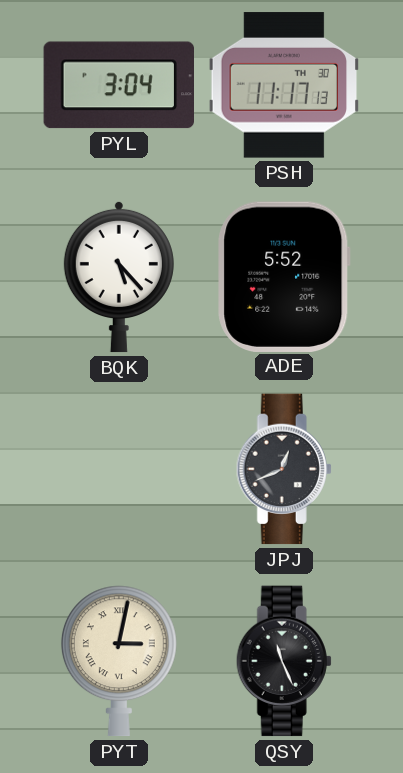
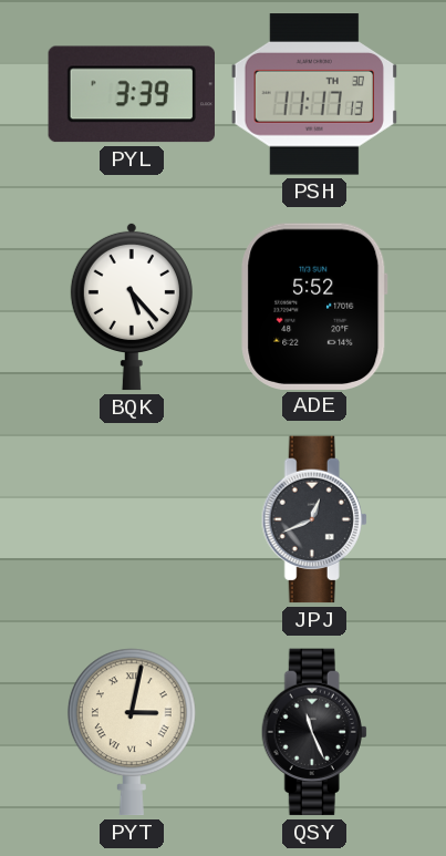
PYL: 3:04 -> 3:39
